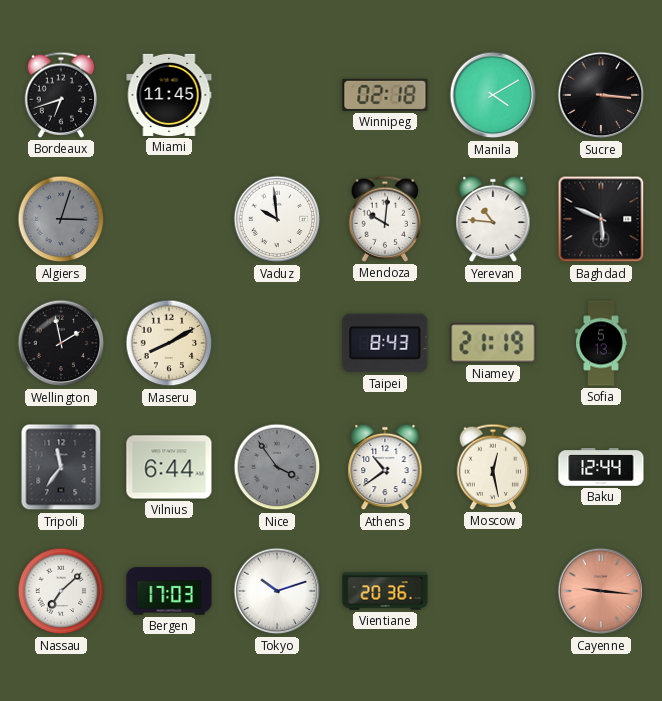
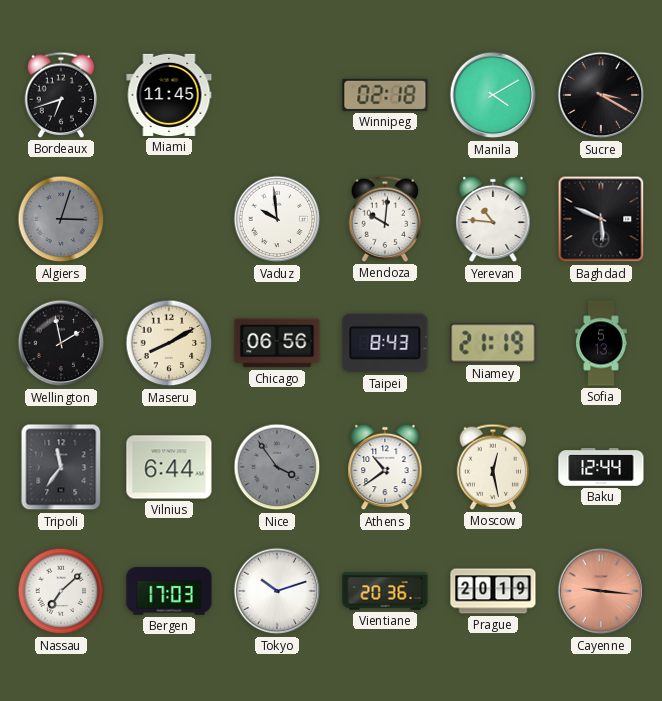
Sucre: 3:16 -> 3:20
Chicago: none -> 06:56
Prague: none -> 20:19
